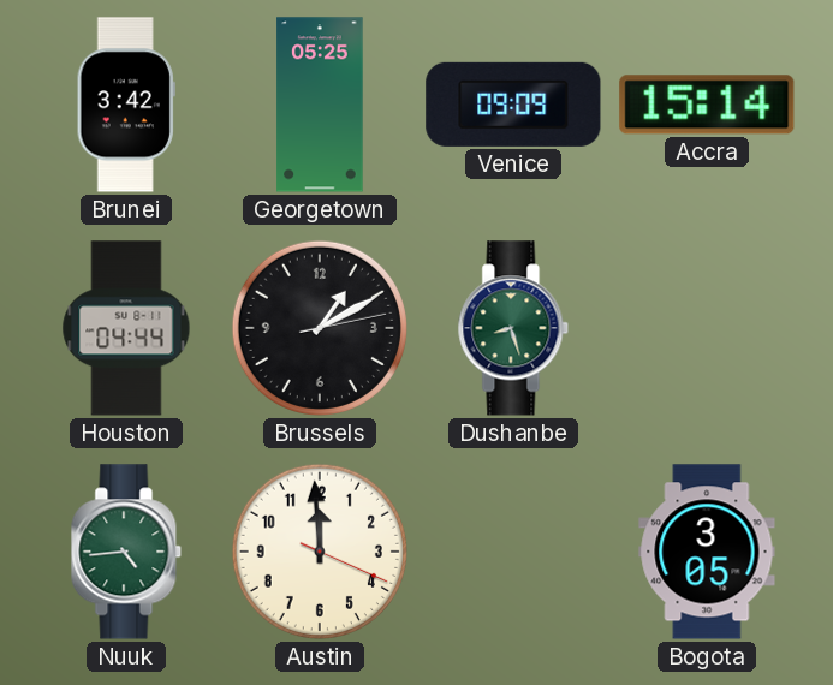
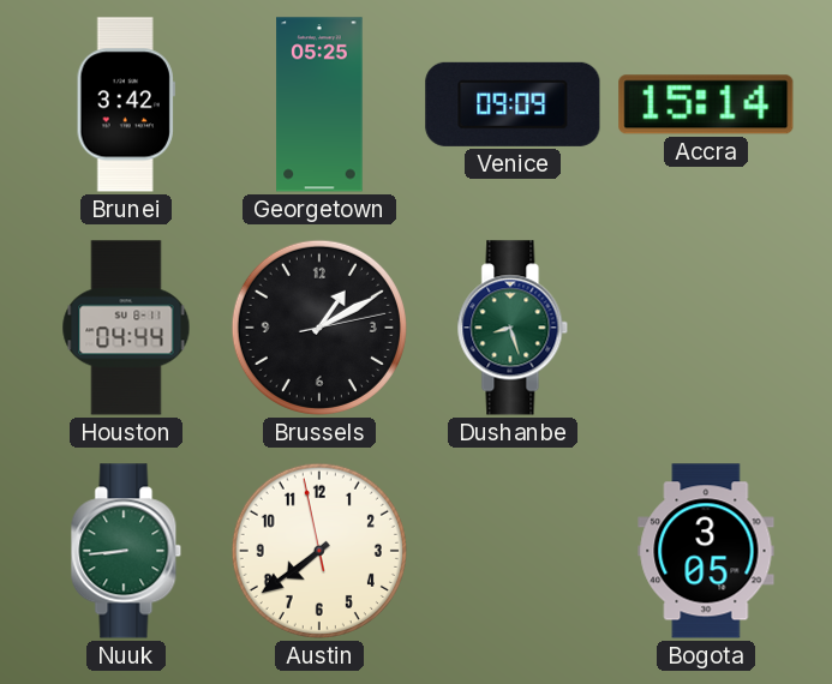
Nuuk: 4:44 -> 8:44
Austin: 11:59 -> 7:38
